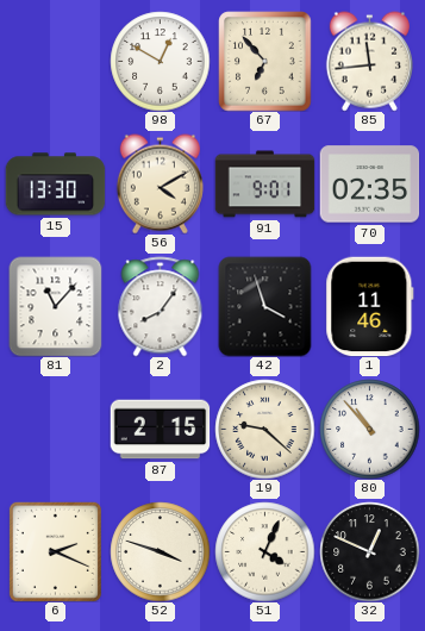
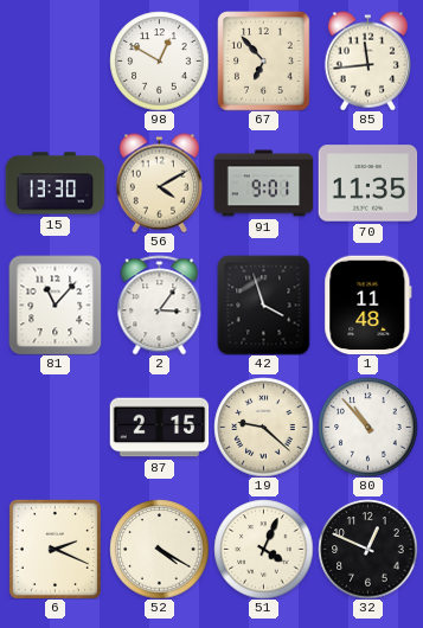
70: 02:35 -> 11:35
2: 8:06 -> 3:06
1: 11:46 -> 11:48
52: 3:48 -> 4:20
